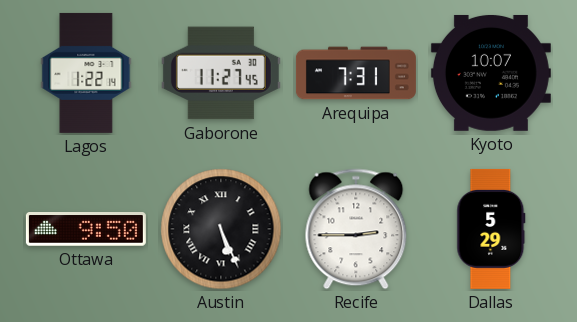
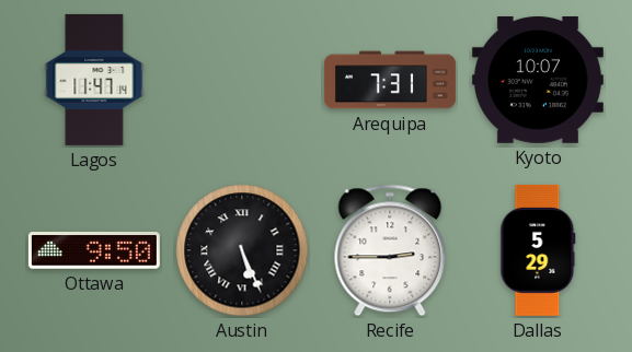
Lagos: 1:22 -> 11:47
Gaborone: 11:27 -> none
